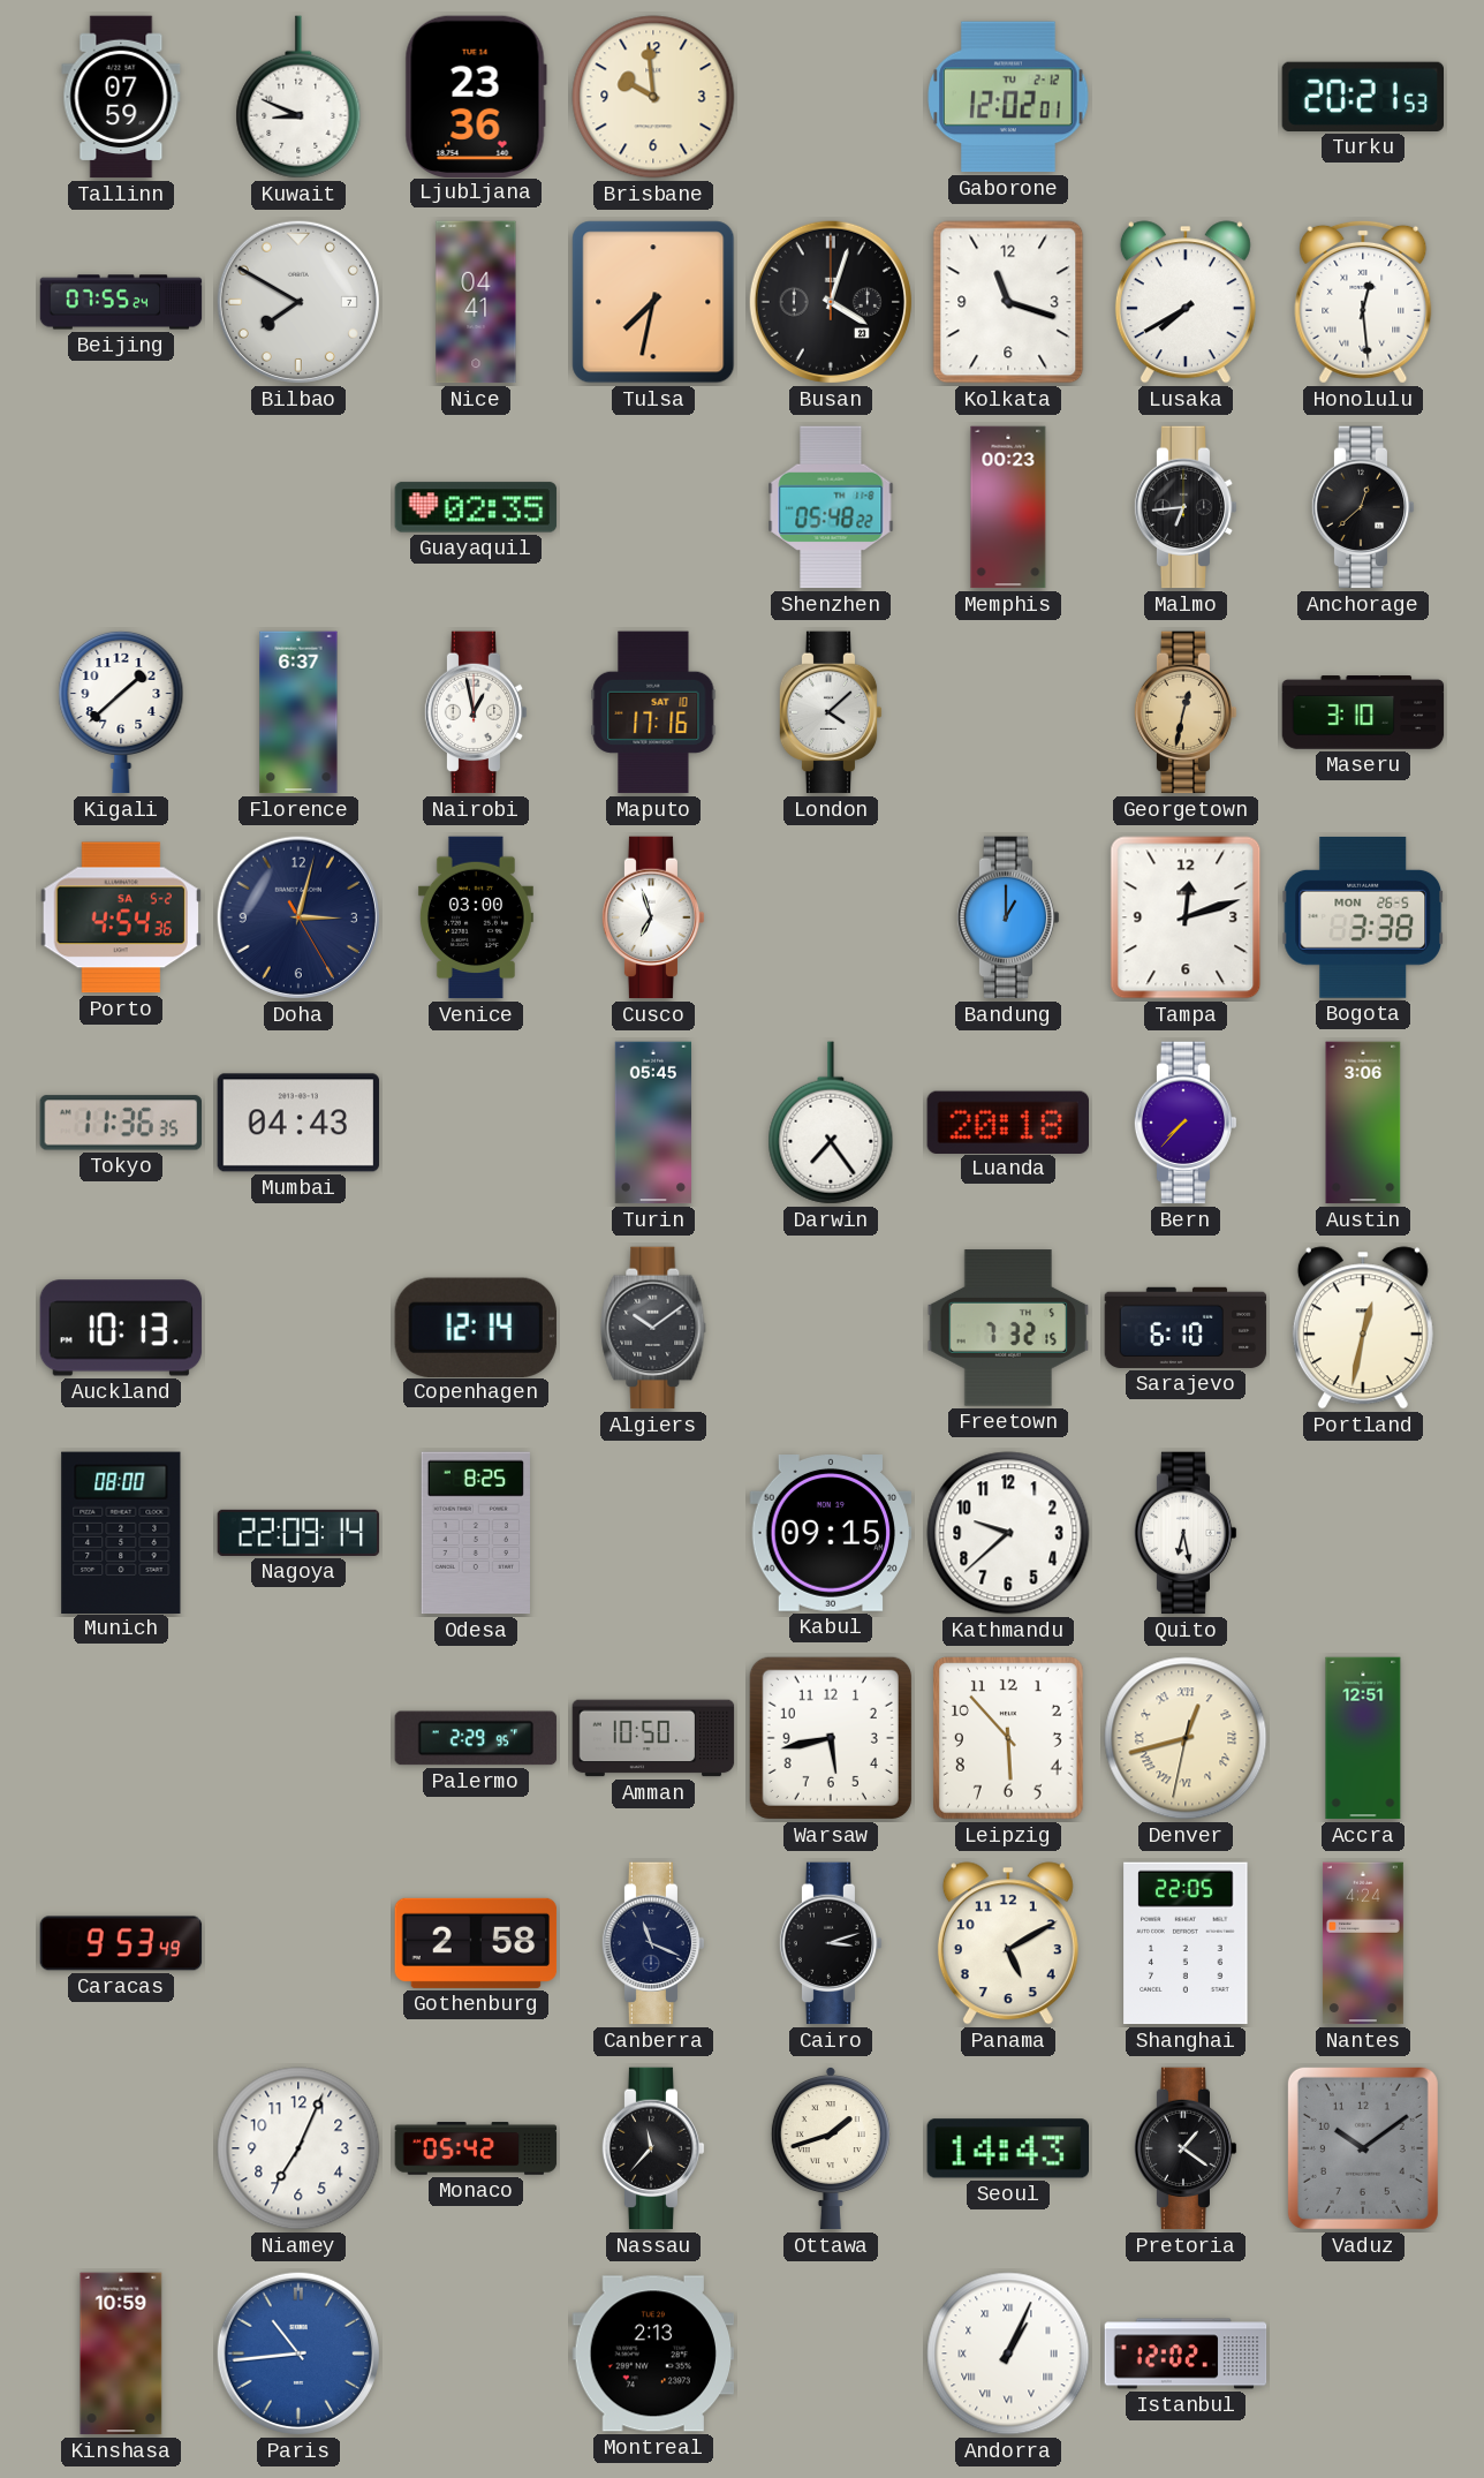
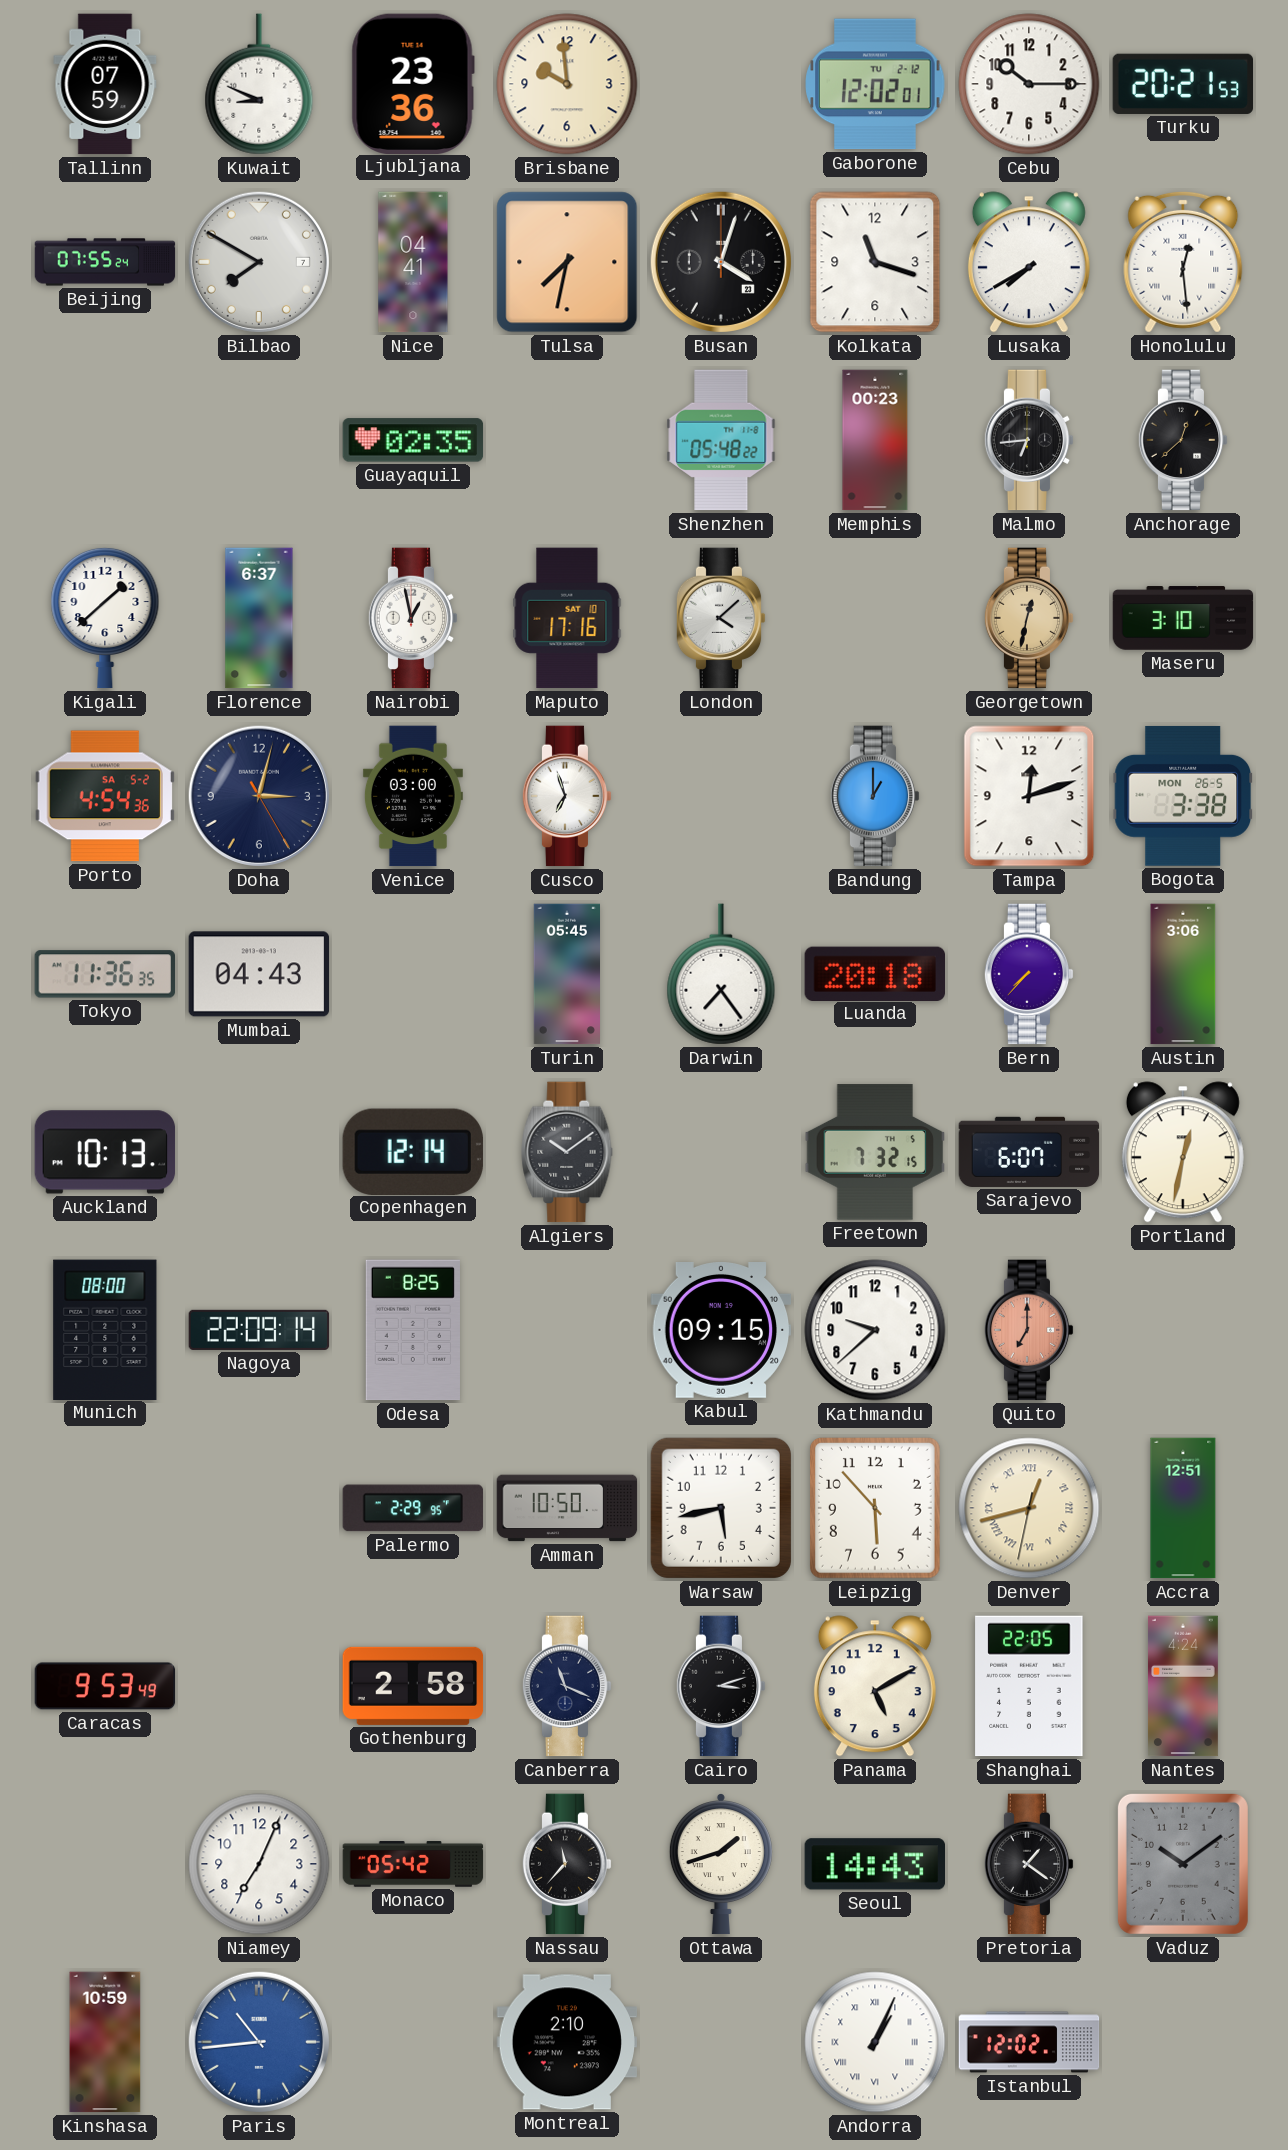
Cebu: none -> 10:15
Sarajevo: 6:10 -> 6:07
Quito: 6:28 -> 7:00
Quito dial: white -> salmon
Montreal: 2:13 -> 2:10
